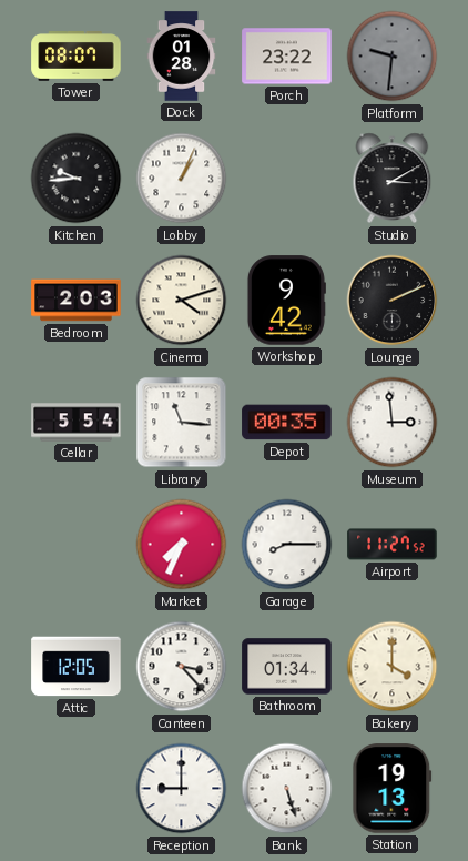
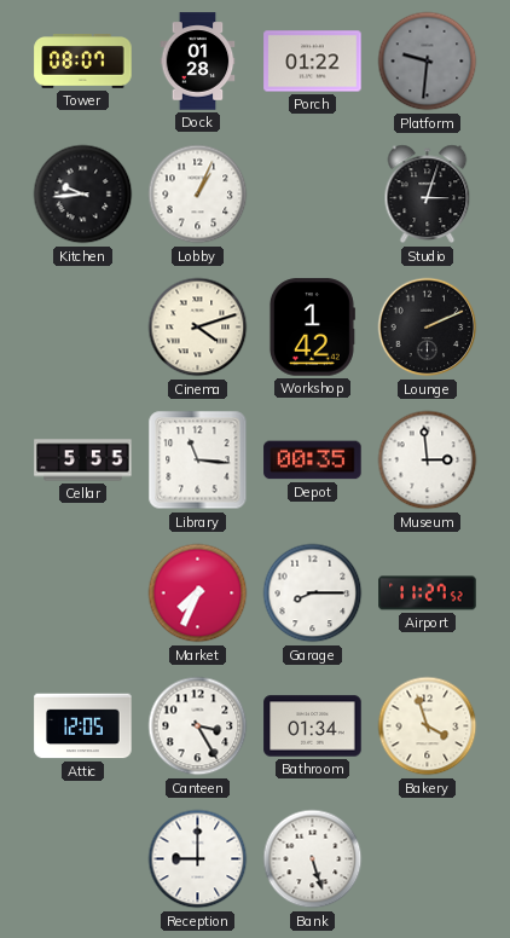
Porch: 23:22 -> 01:22
Studio: 3:10 -> 3:03
Bedroom: 2:03 -> none
Workshop: 9:42 -> 1:42
Cellar: 5:54 -> 5:55
Canteen: 3:23 -> 3:25
Bakery: 4:00 -> 3:57
Station: 19:13 -> none
